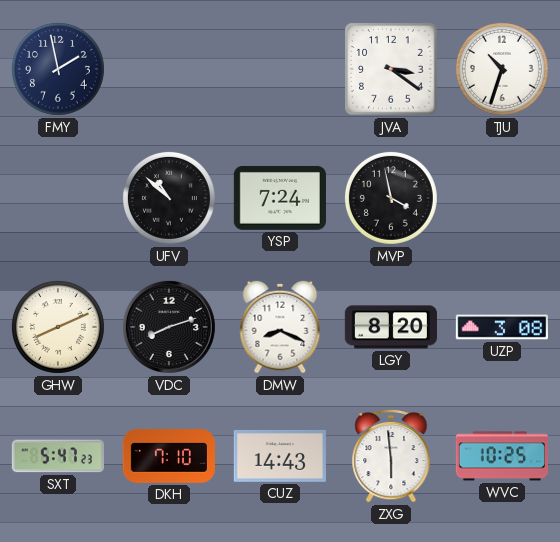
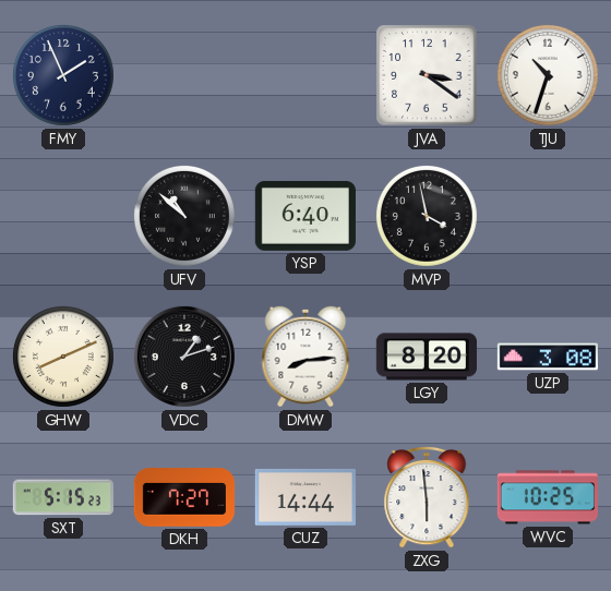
FMY: 1:58 -> 1:56
YSP: 7:24 -> 6:40
VDC: 8:12 -> 1:12
DMW: 8:19 -> 8:14
SXT: 5:47 -> 5:15
DKH: 7:10 -> 7:27
CUZ: 14:43 -> 14:44
